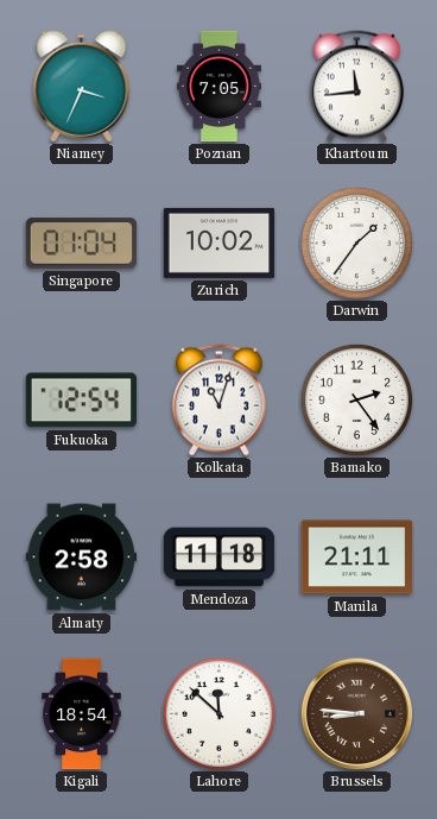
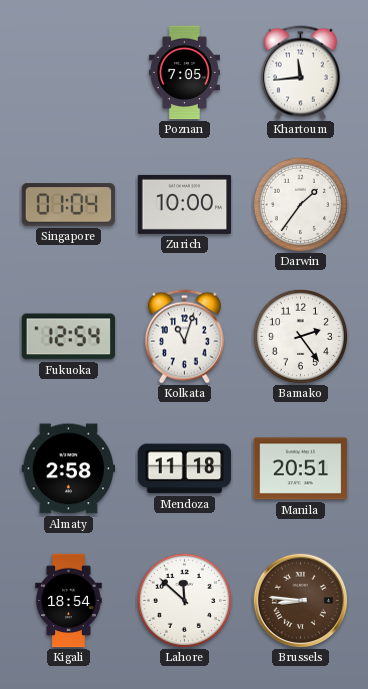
Niamey: 3:34 -> none
Zurich: 10:02 -> 10:00
Manila: 21:11 -> 20:51
